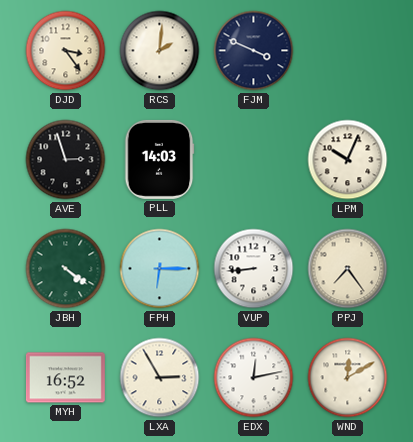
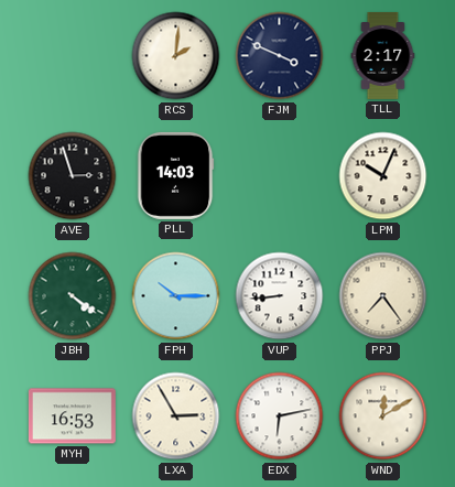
DJD: 3:24 -> none
TLL: none -> 2:17
FPH: 6:15 -> 10:15
MYH: 16:52 -> 16:53
EDX: 12:13 -> 6:13
